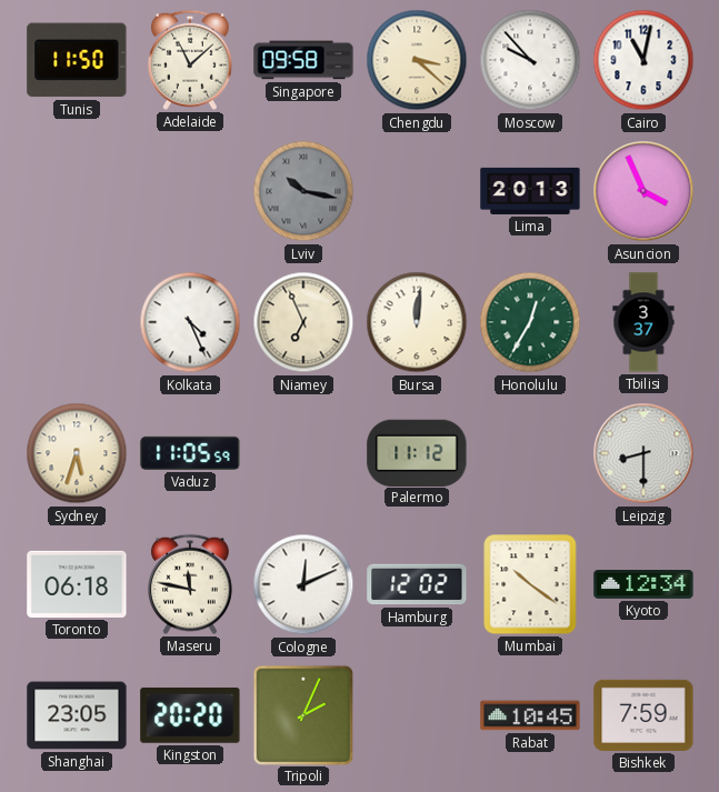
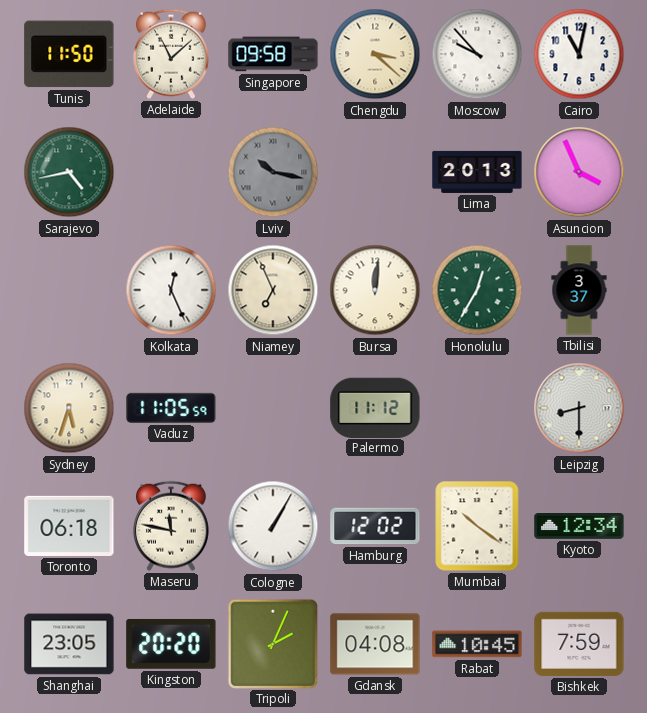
Sarajevo: none -> 4:43
Kolkata: 4:26 -> 12:26
Cologne: 12:11 -> 1:05
Gdansk: none -> 04:08
